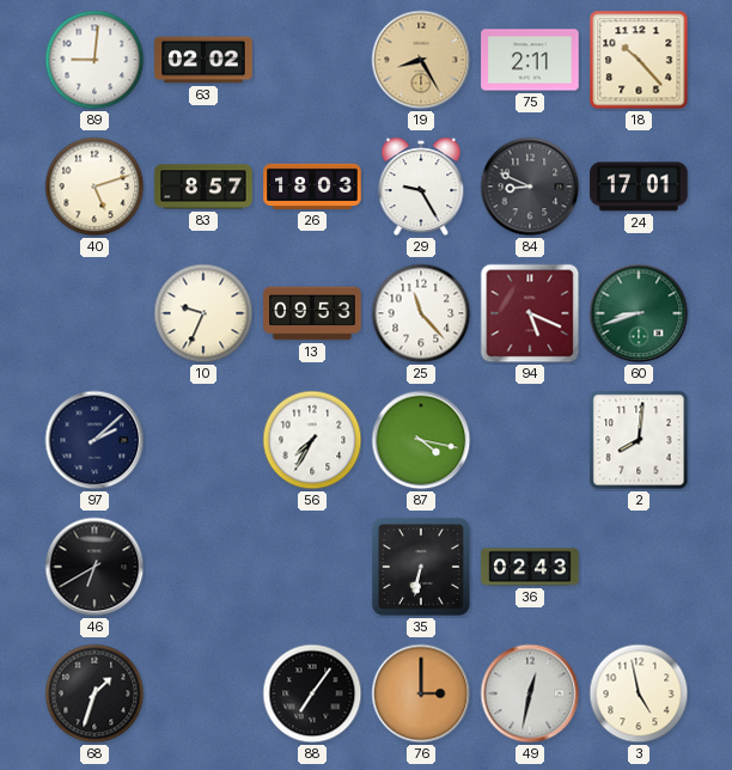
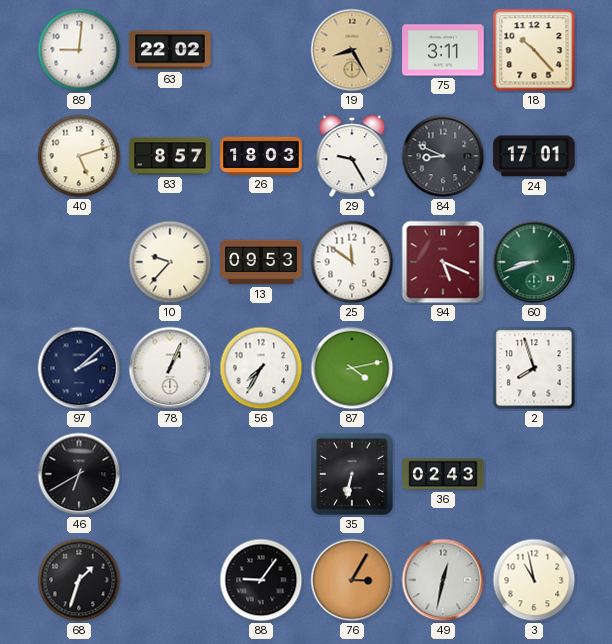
63: 02:02 -> 22:02
75: 2:11 -> 3:11
10: 9:34 -> 9:37
25: 11:23 -> 11:51
78: none -> 1:04
87: 4:17 -> 4:13
2: 8:01 -> 7:57
88: 7:06 -> 9:06
76: 3:00 -> 3:05
3: 4:58 -> 10:58
